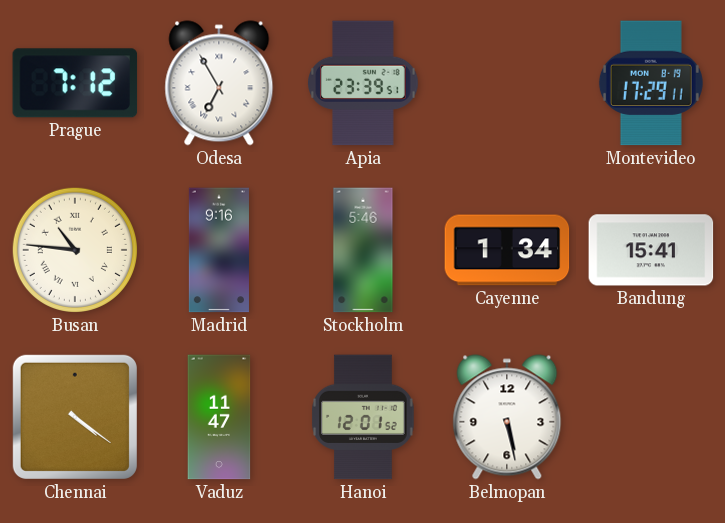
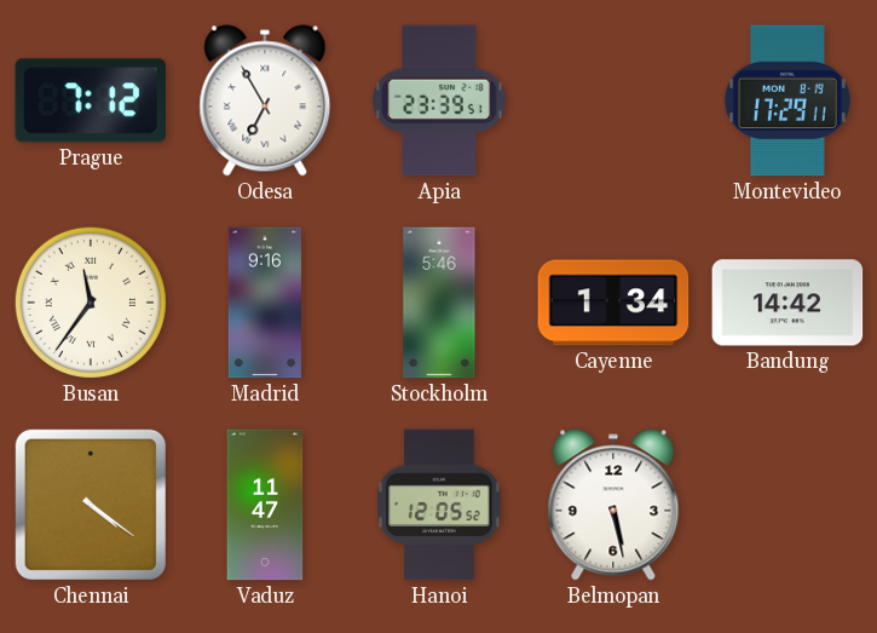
Busan: 10:46 -> 11:36
Bandung: 15:41 -> 14:42
Hanoi: 12:01 -> 12:05
